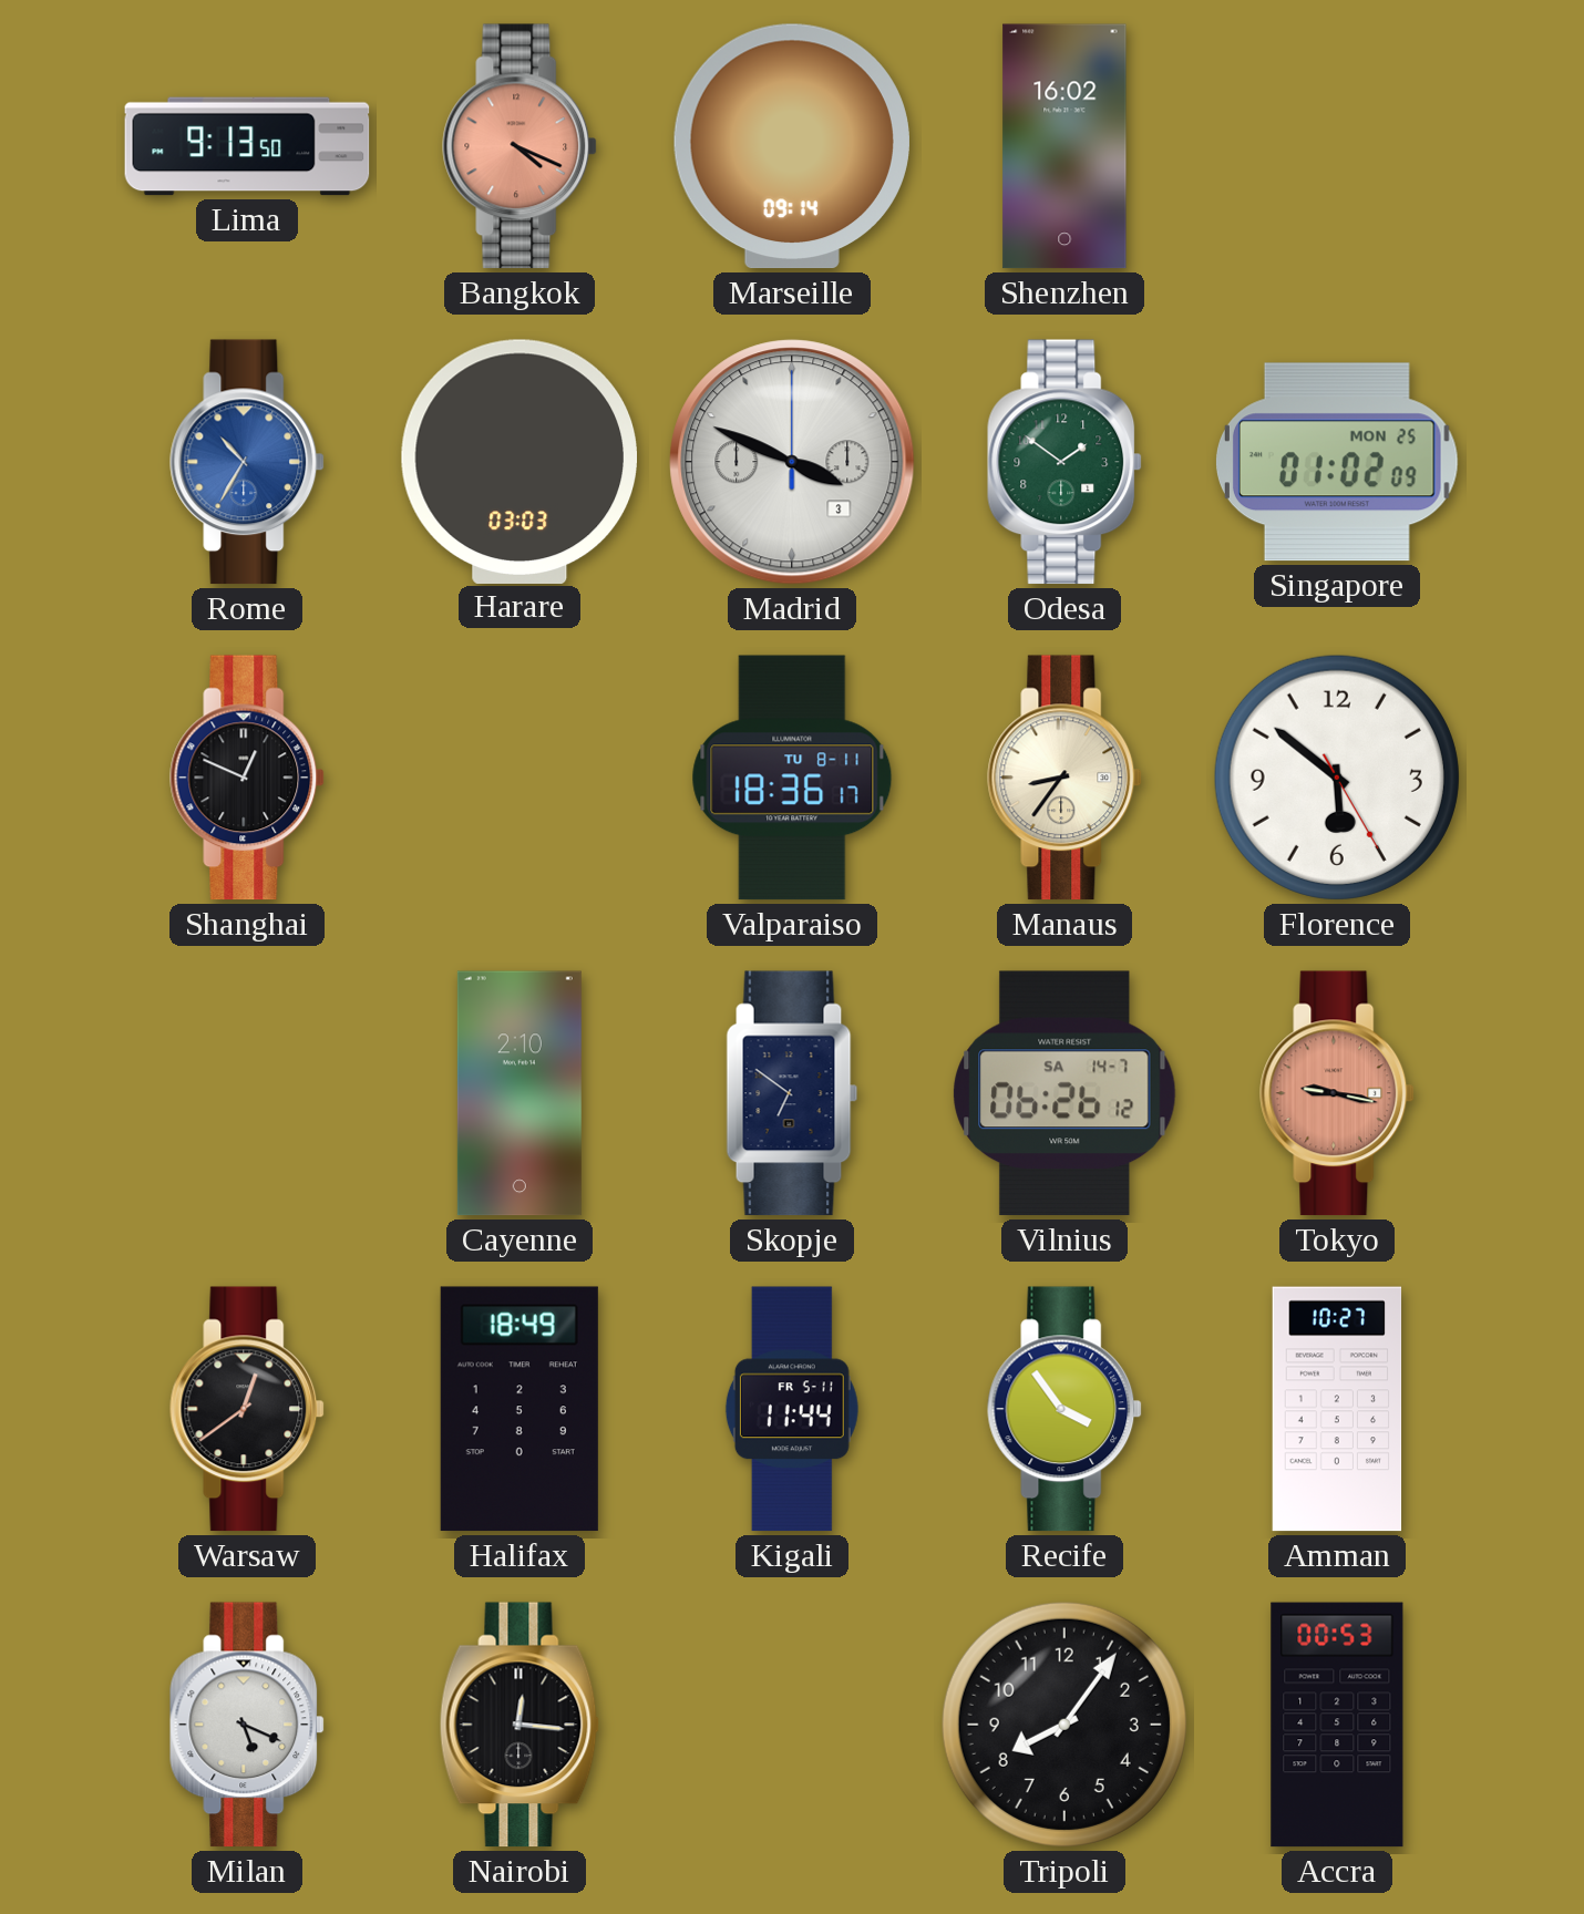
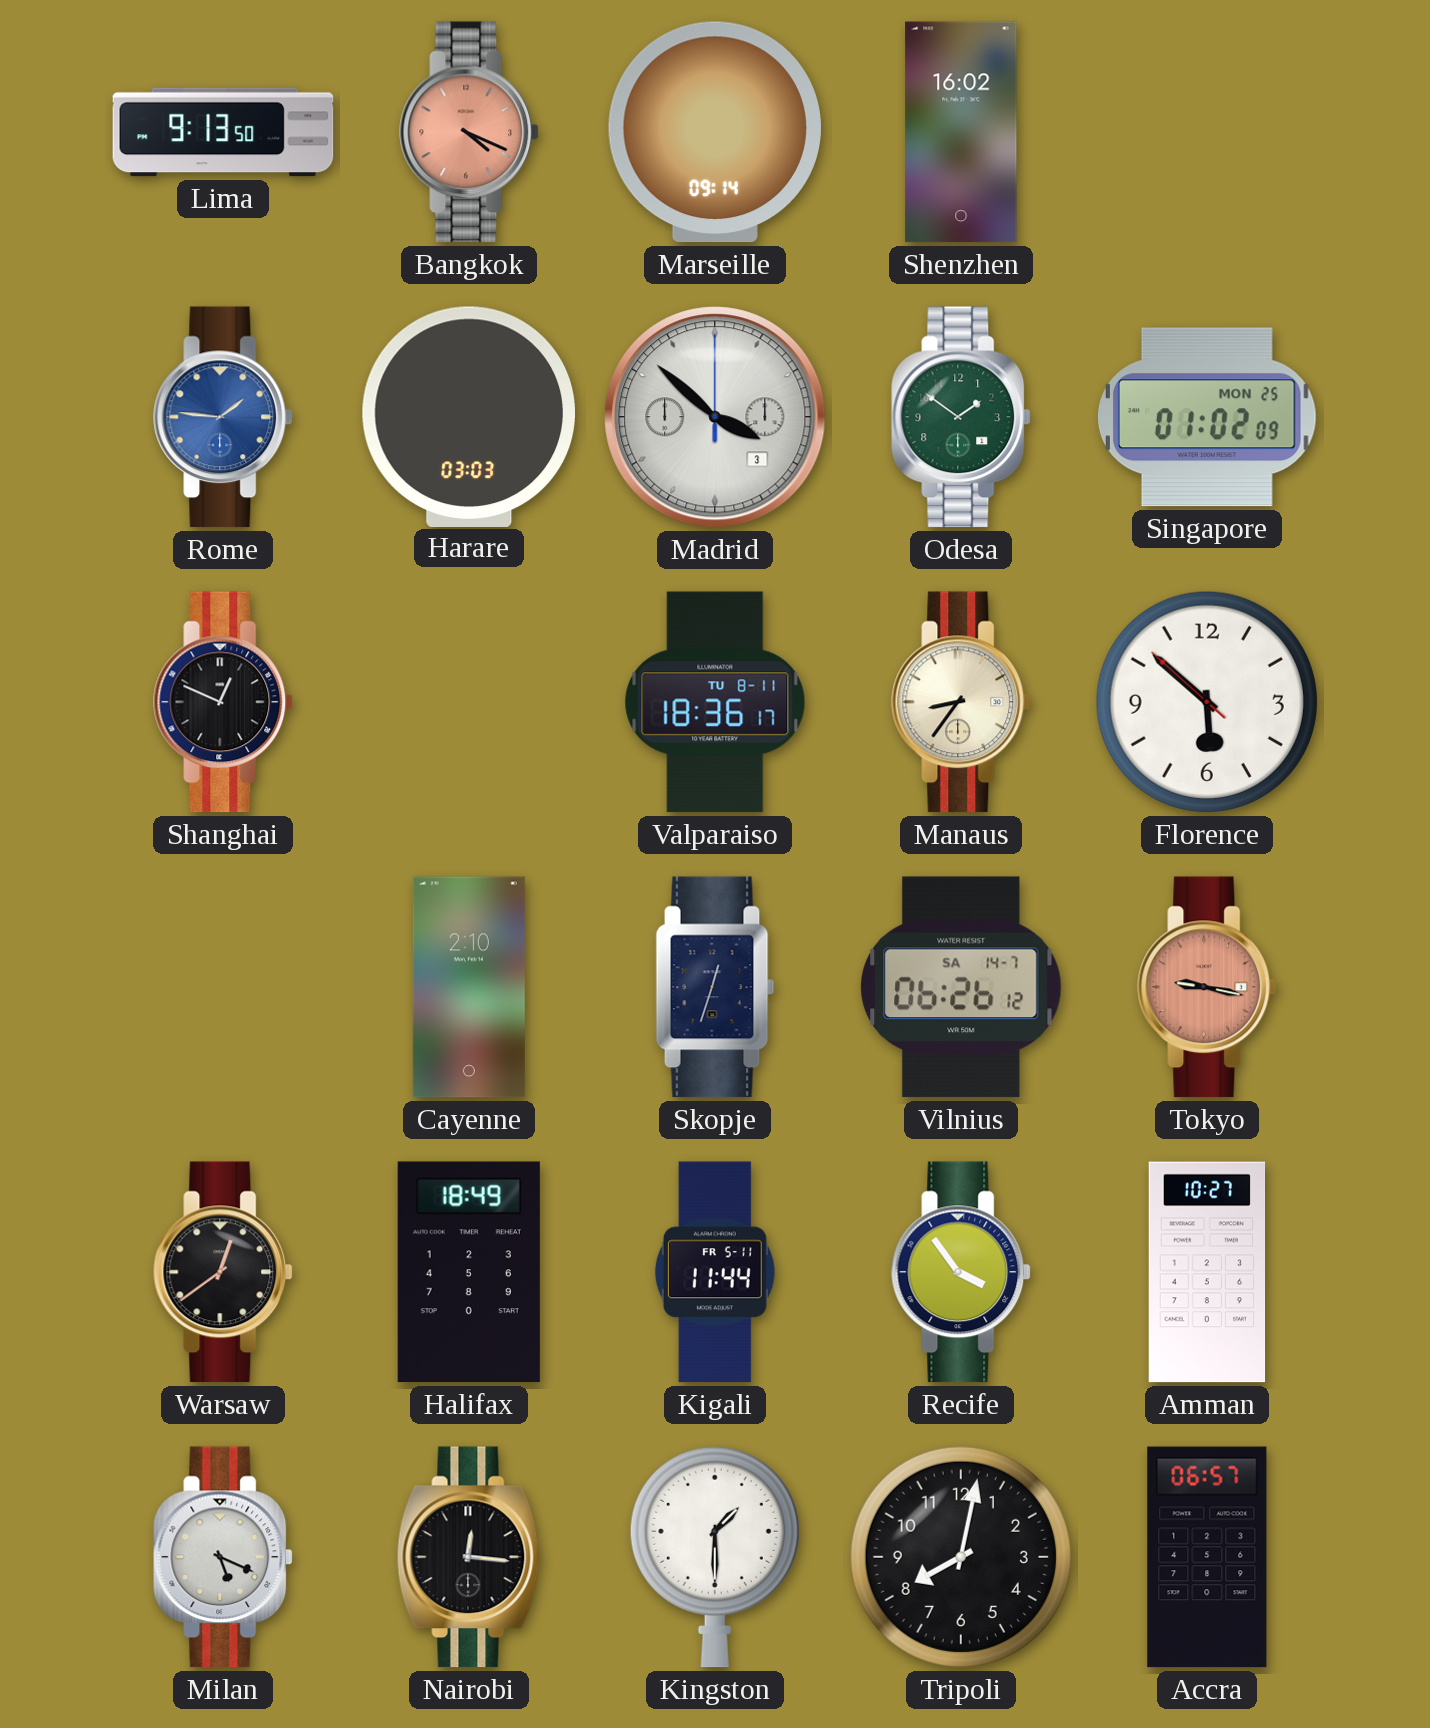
Rome: 10:35 -> 1:46
Madrid: 3:49 -> 3:52
Florence: 5:51:25 -> 5:51:52
Skopje: 6:51 -> 12:33
Kingston: none -> 1:30
Tripoli: 8:06 -> 8:02
Accra: 00:53 -> 06:57
